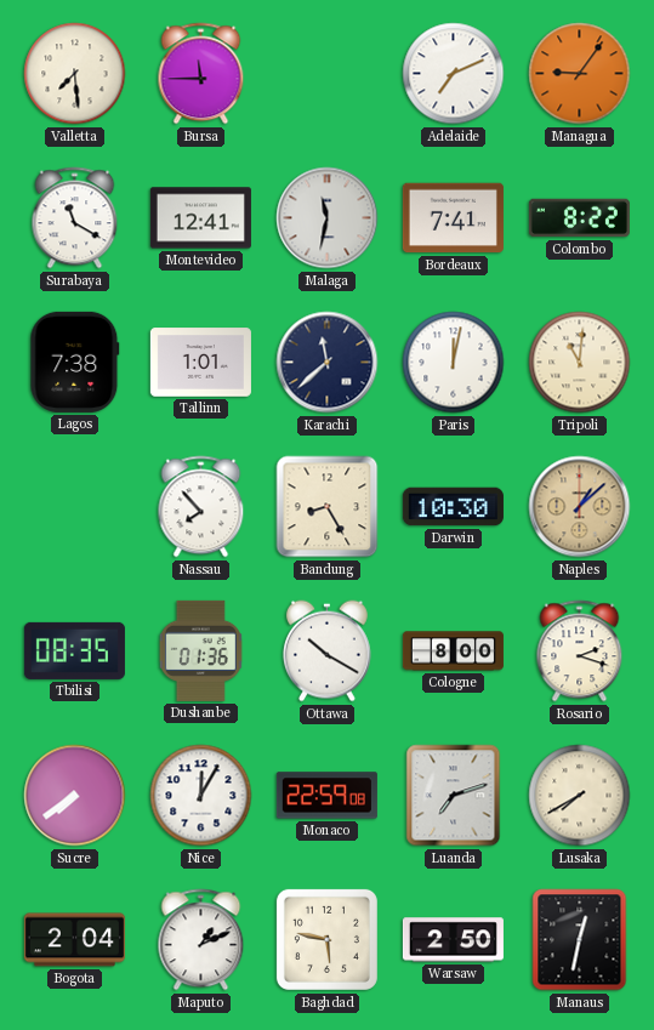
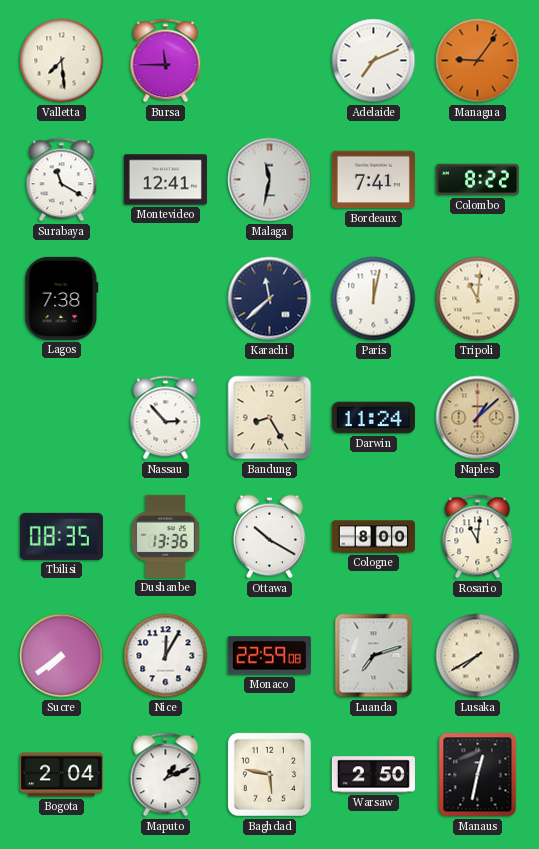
Tallinn: 1:01 -> none
Nassau: 7:53 -> 2:53
Darwin: 10:30 -> 11:24
Dushanbe: 01:36 -> 13:36
Rosario: 2:18 -> 11:01
